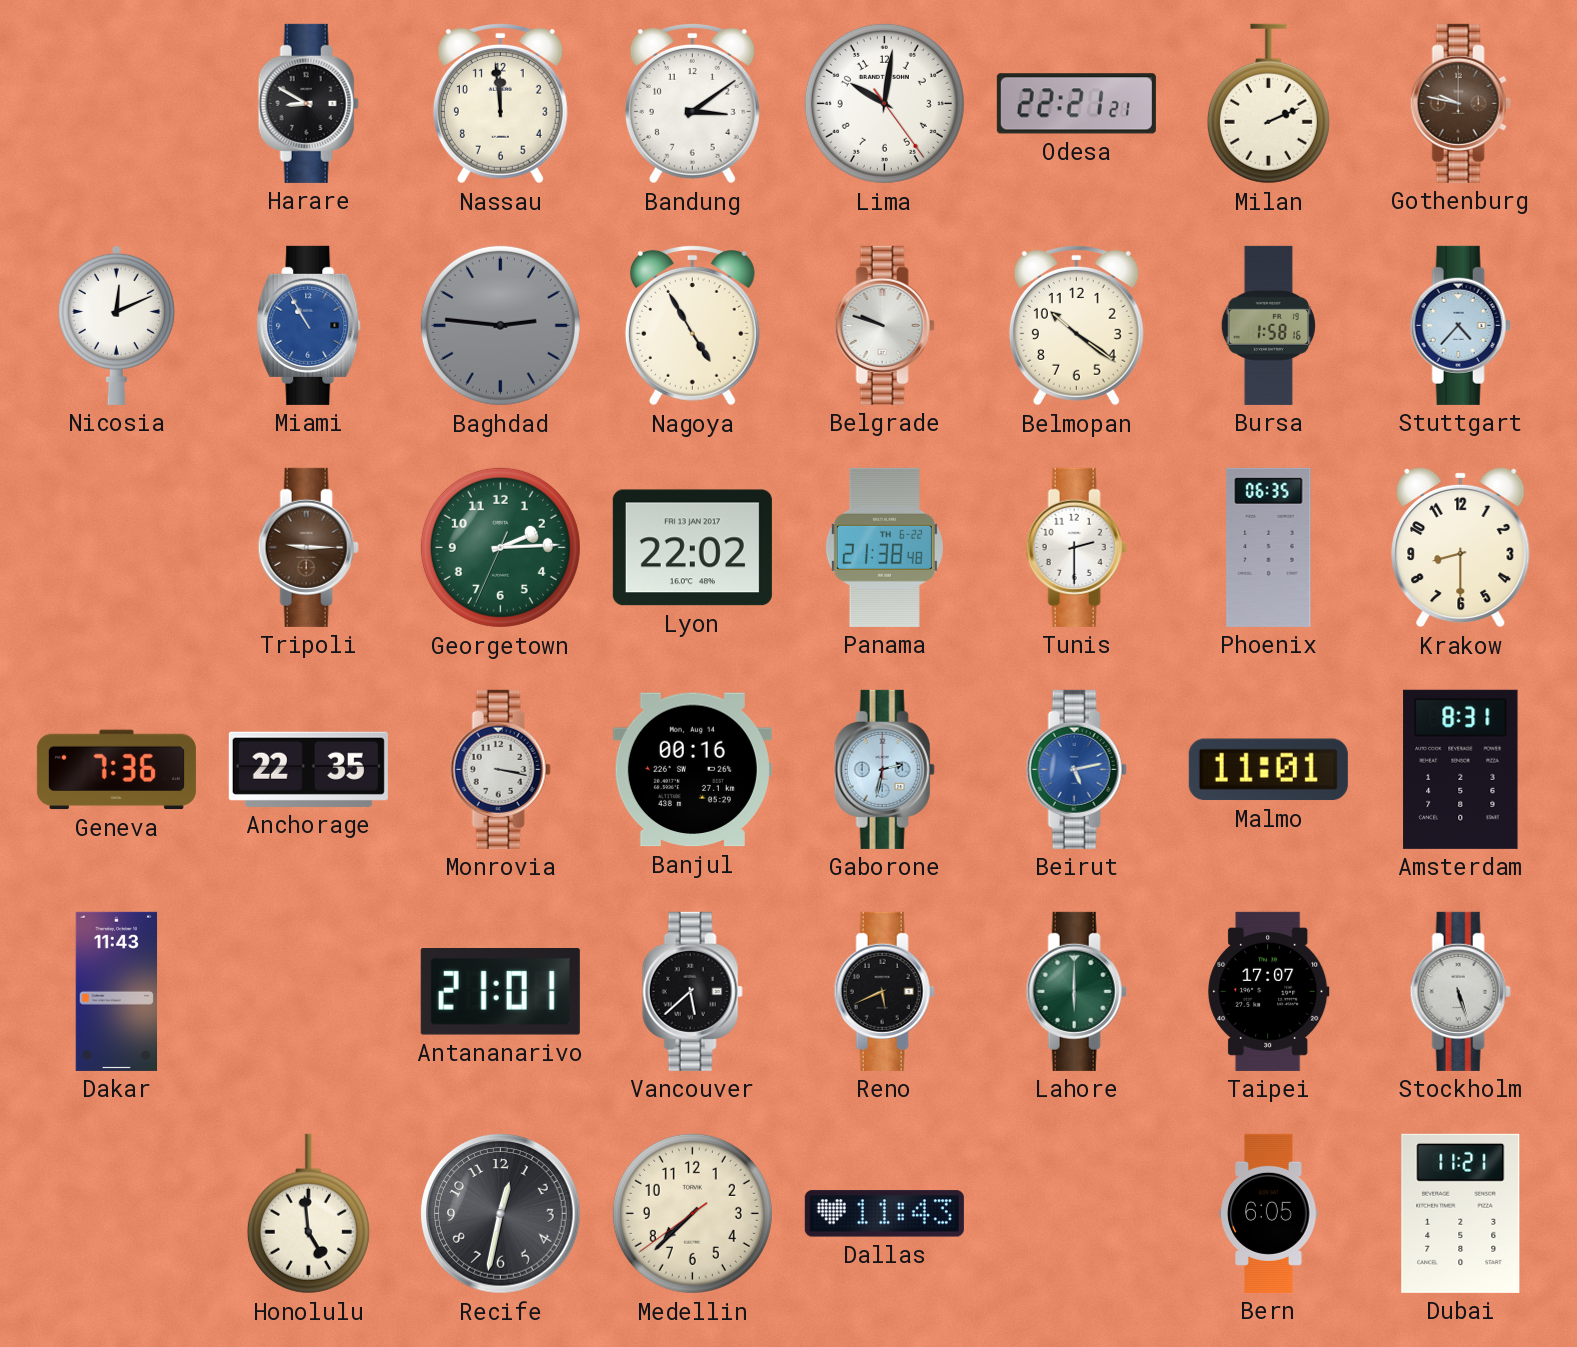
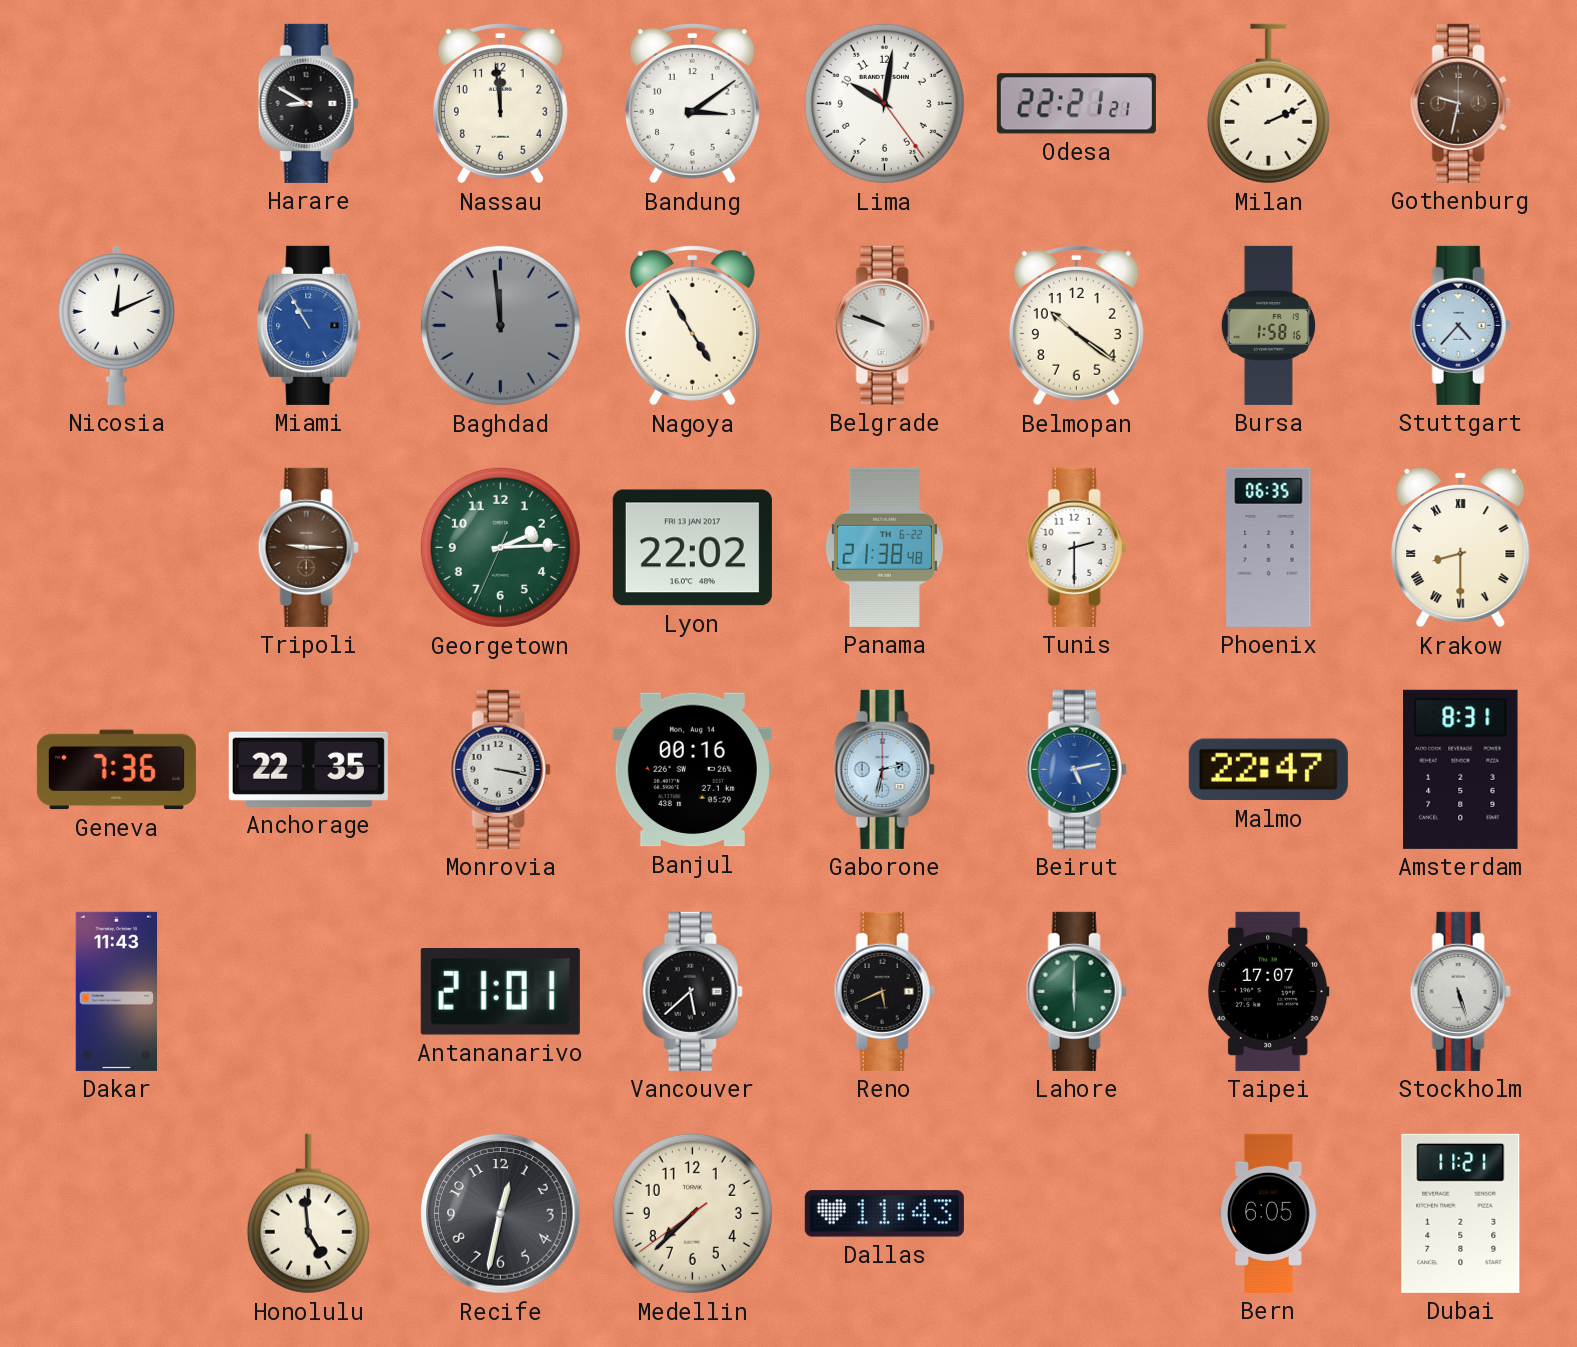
Gothenburg: 9:47 -> 9:32
Baghdad: 2:46 -> 11:59
Krakow numerals: Arabic -> Roman
Malmo: 11:01 -> 22:47
